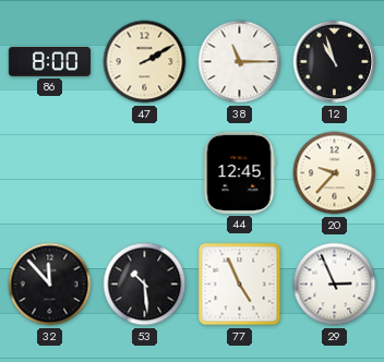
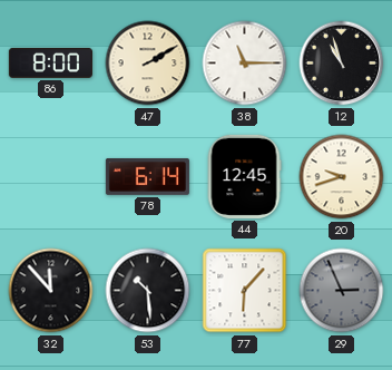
78: none -> 6:14
20: 9:37 -> 9:42
77: 4:56 -> 6:07
29 dial: white -> grey
